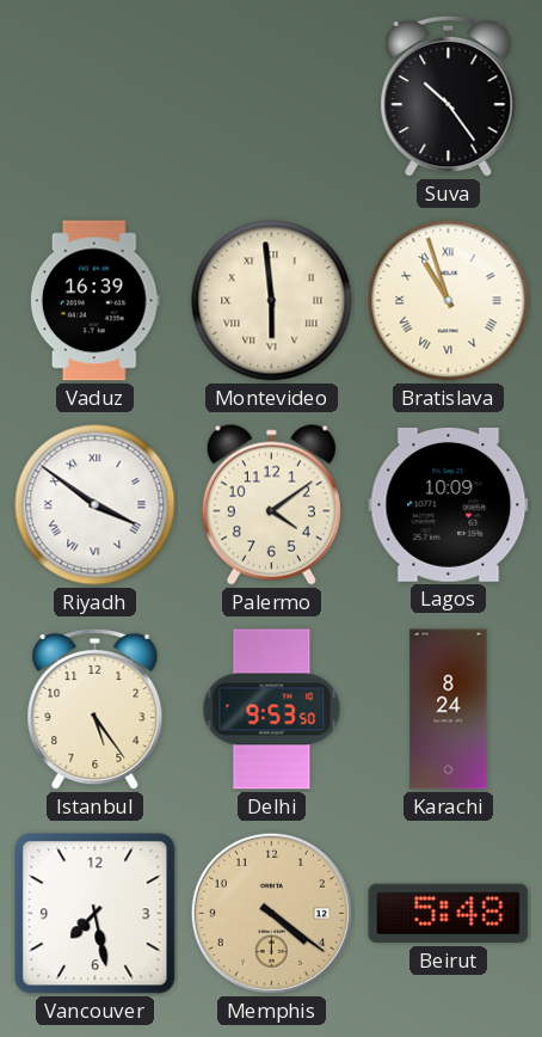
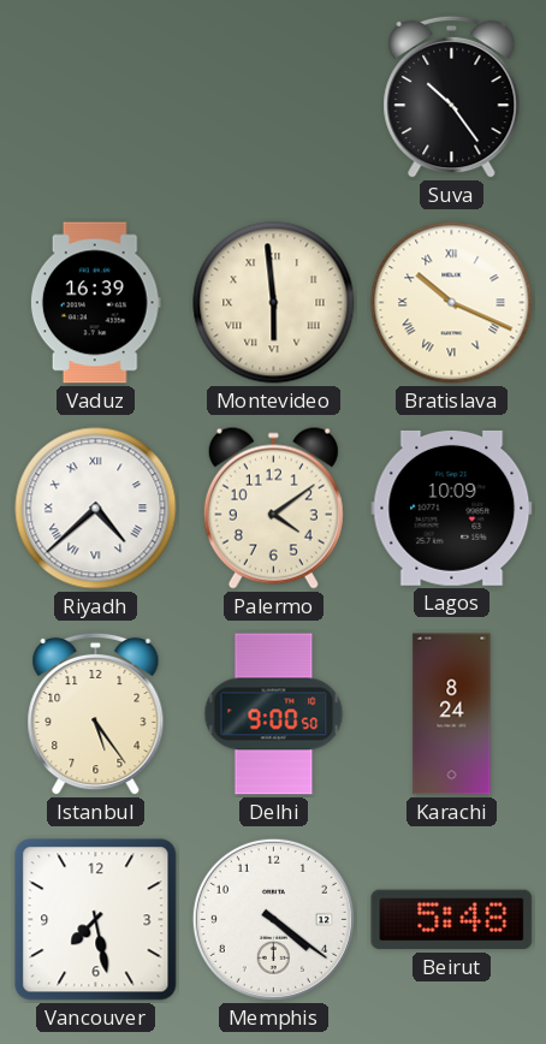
Bratislava: 10:57 -> 10:19
Riyadh: 3:51 -> 4:38
Delhi: 9:53 -> 9:00
Memphis dial: champagne -> white
